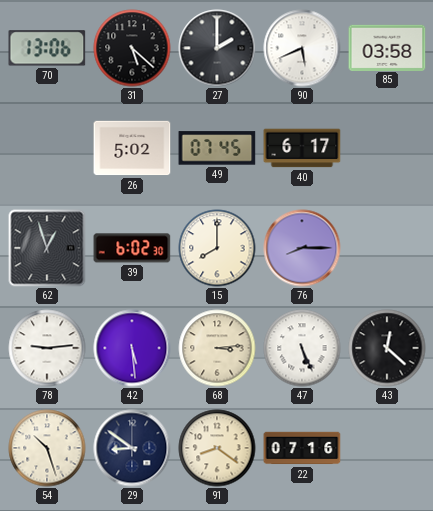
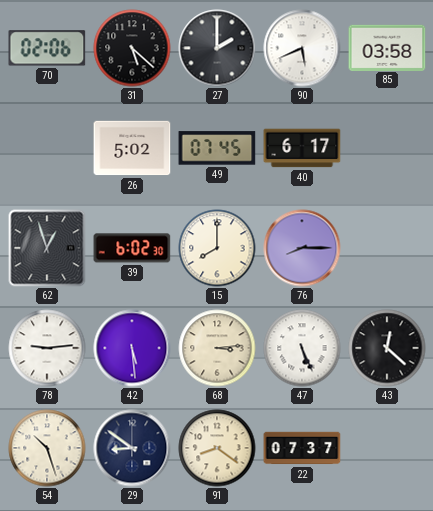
70: 13:06 -> 02:06
22: 07:16 -> 07:37
